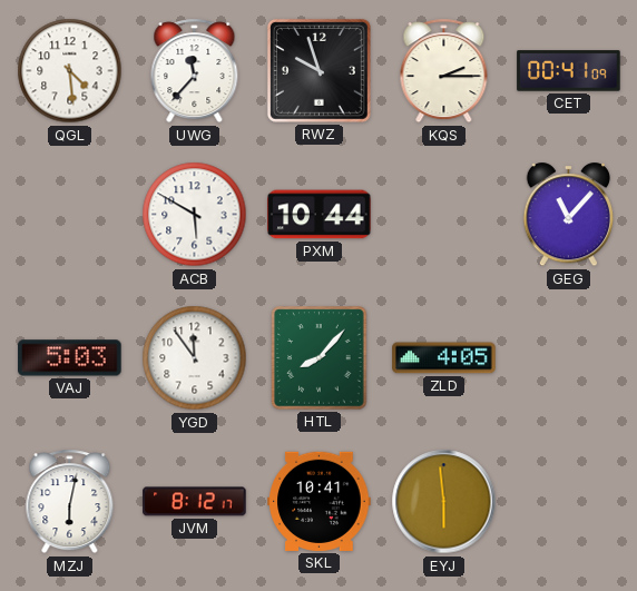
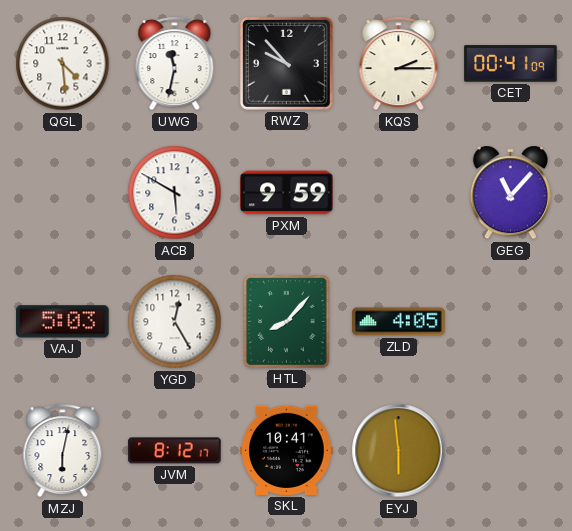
UWG: 11:37 -> 11:32
RWZ: 9:57 -> 9:53
PXM: 10:44 -> 9:59
YGD: 11:54 -> 12:25
